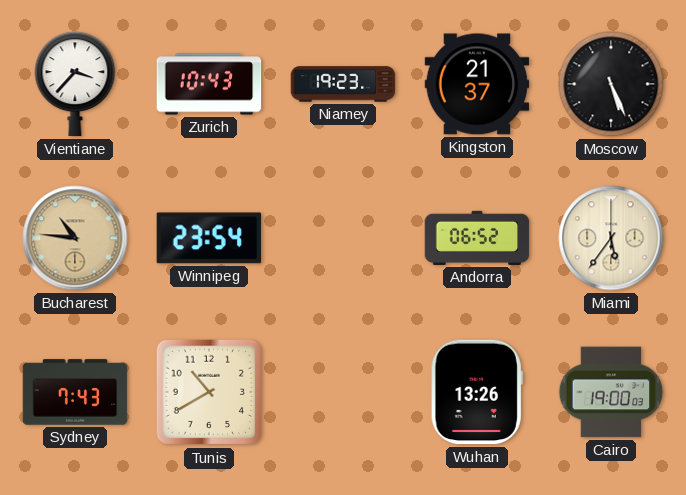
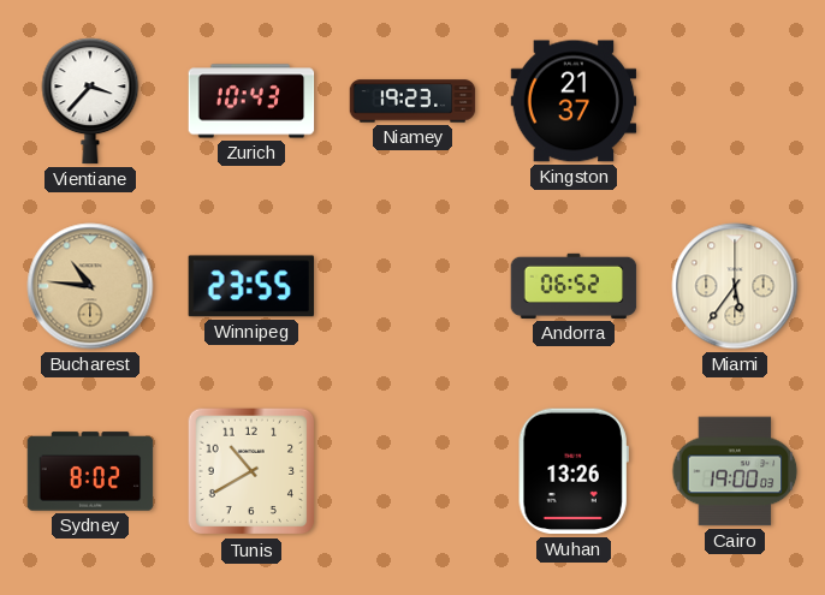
Moscow: 5:26 -> none
Winnipeg: 23:54 -> 23:55
Sydney: 7:43 -> 8:02
